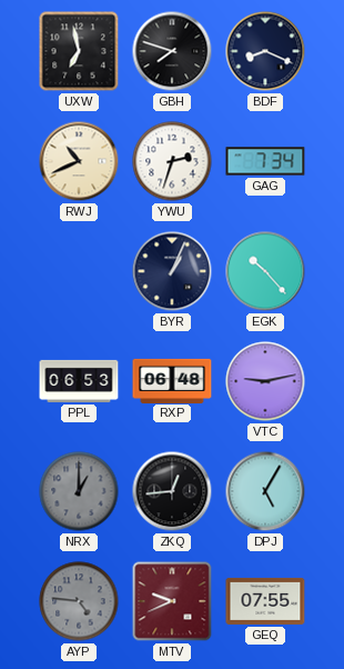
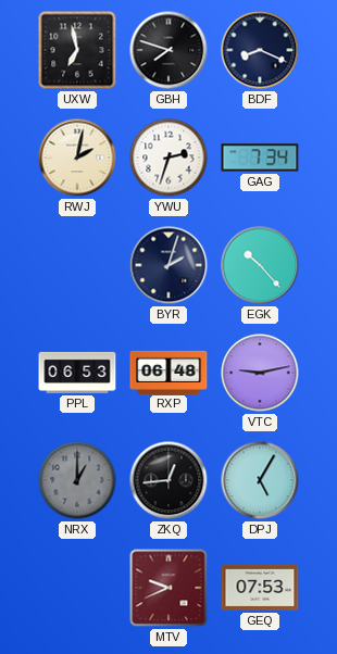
RWJ: 10:41 -> 2:02
BYR: 1:04 -> 2:03
AYP: 4:46 -> none
GEQ: 07:55 -> 07:53
